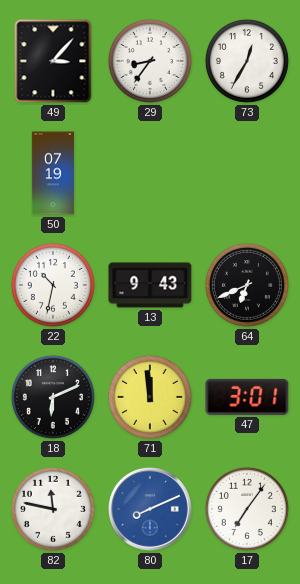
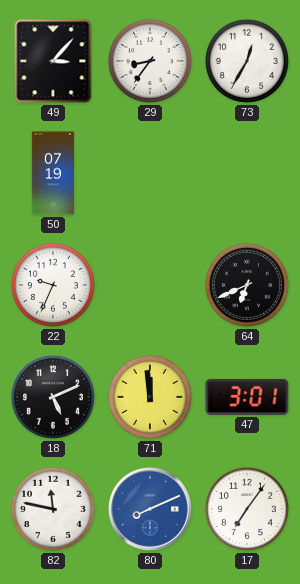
22: 10:32 -> 9:34
13: 9:43 -> none
18: 6:11 -> 5:11
